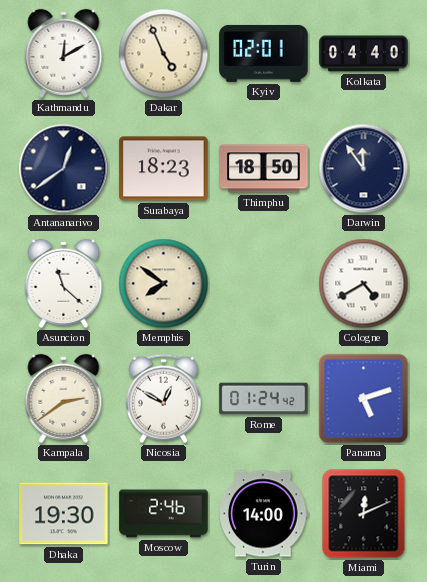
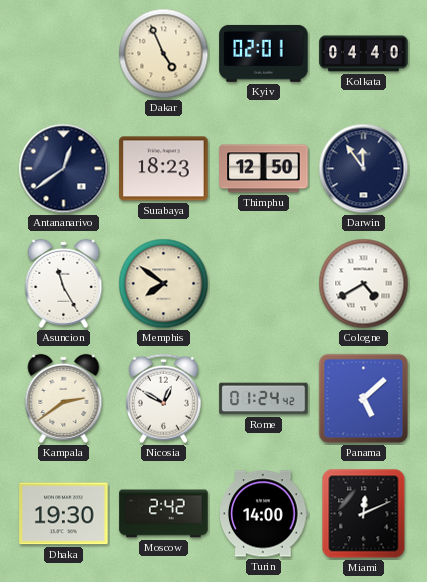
Kathmandu: 12:10 -> none
Thimphu: 18:50 -> 12:50
Asuncion: 11:22 -> 11:25
Panama: 5:12 -> 5:08
Moscow: 2:46 -> 2:42
